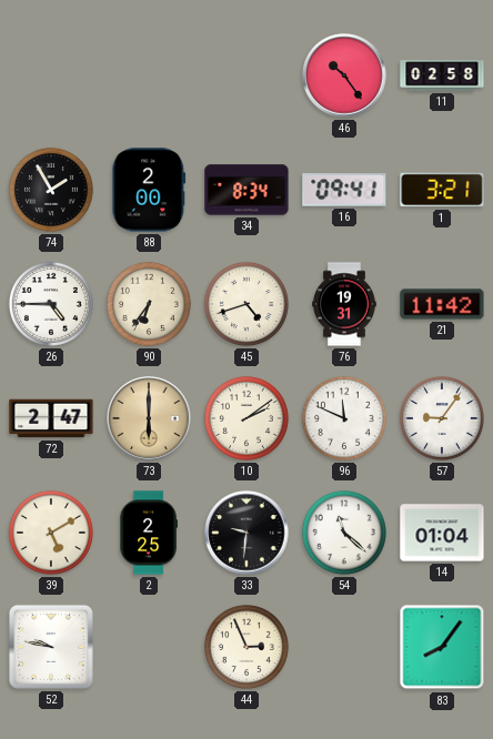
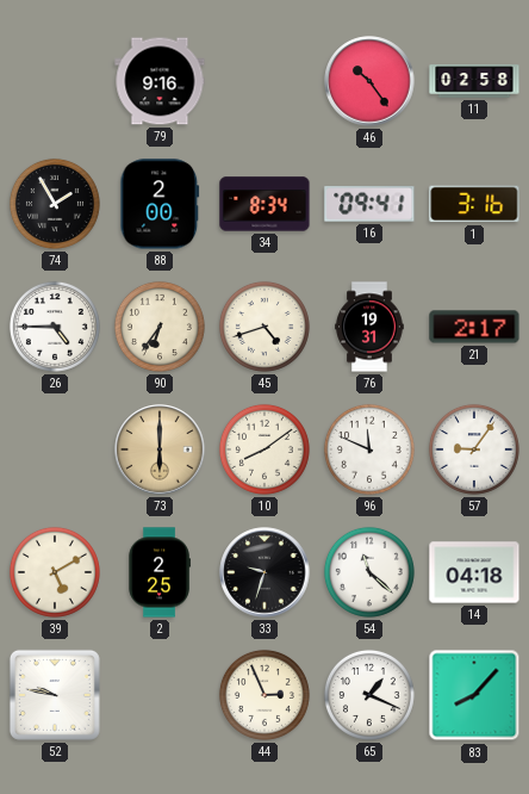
79: none -> 9:16
1: 3:21 -> 3:16
21: 11:42 -> 2:17
72: 2:47 -> none
10: 2:09 -> 8:09
33: 9:31 -> 9:33
14: 01:04 -> 04:18
65: none -> 1:19
83: 8:06 -> 8:07
